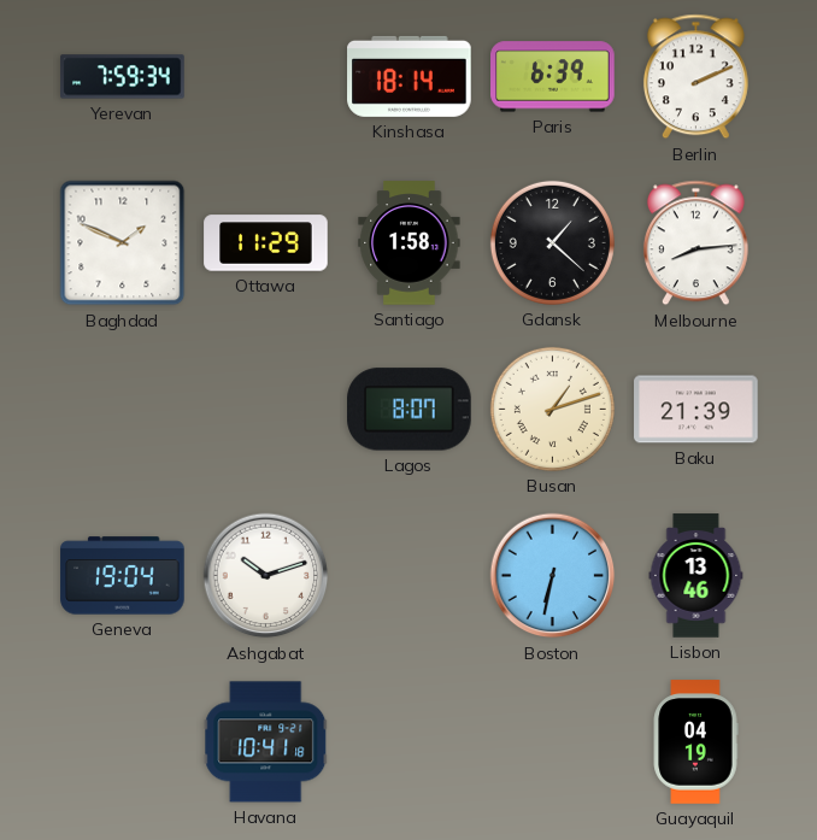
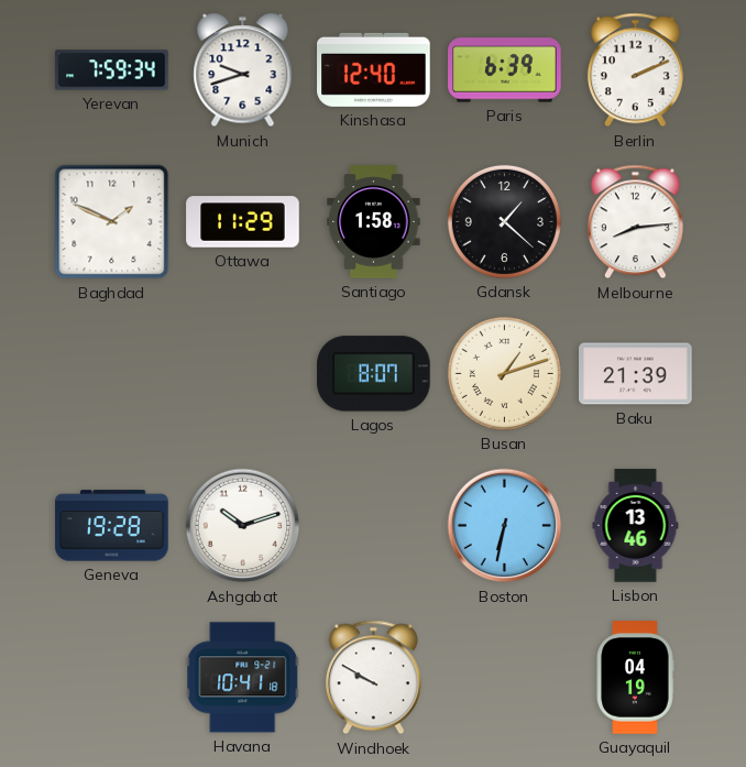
Munich: none -> 9:42
Kinshasa: 18:14 -> 12:40
Geneva: 19:04 -> 19:28
Windhoek: none -> 9:50
